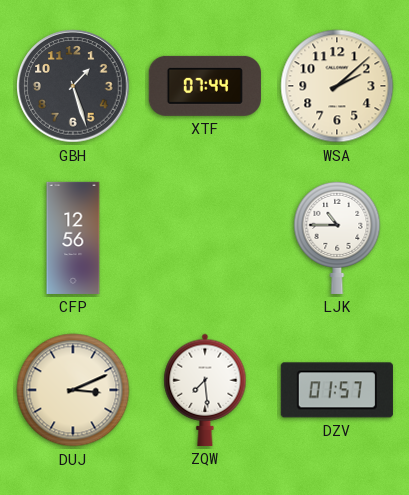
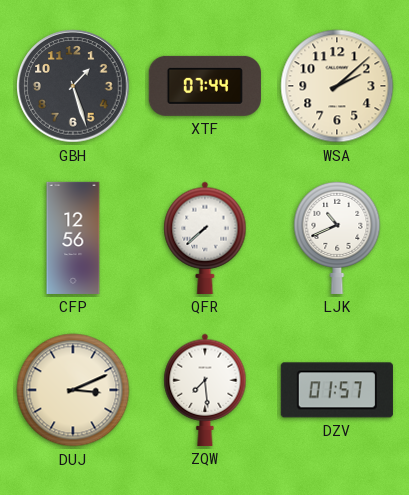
QFR: none -> 7:38
LJK: 10:45 -> 10:41
